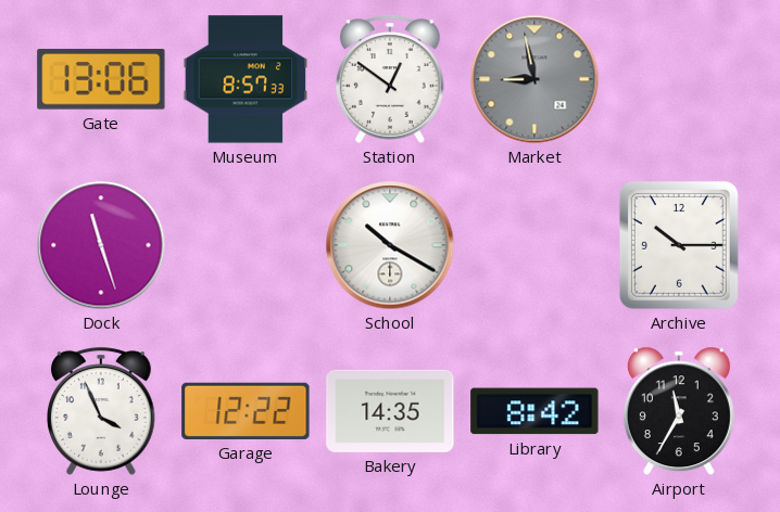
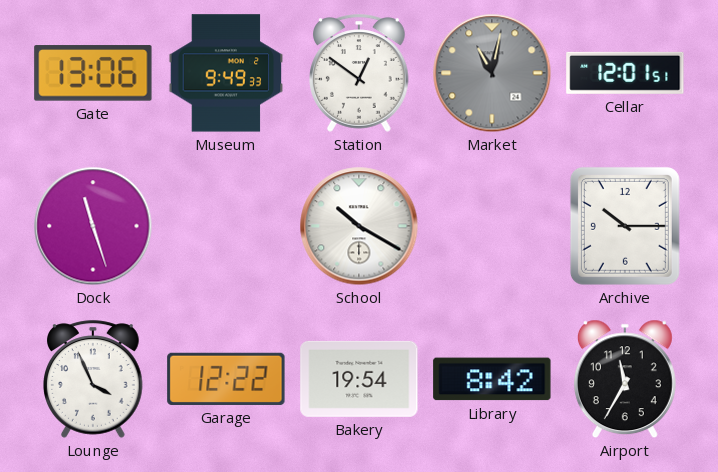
Museum: 8:57 -> 9:49
Market: 8:58 -> 11:02
Cellar: none -> 12:01
Bakery: 14:35 -> 19:54
